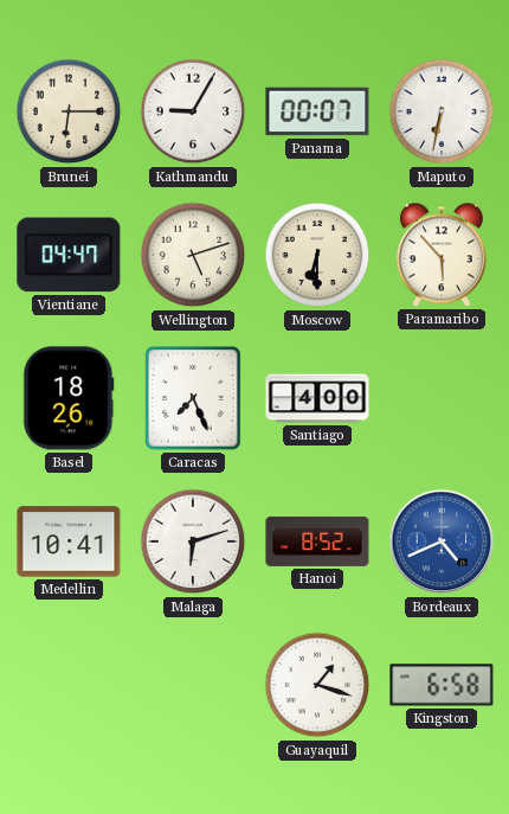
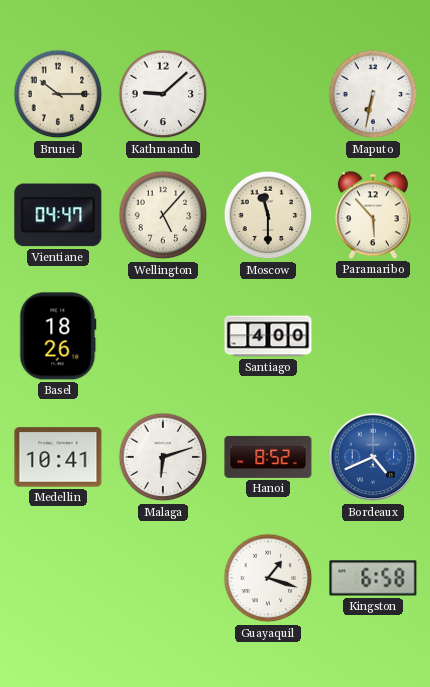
Brunei: 6:15 -> 10:15
Kathmandu: 9:05 -> 9:08
Panama: 00:07 -> none
Wellington: 5:12 -> 5:07
Moscow: 6:30 -> 11:30
Caracas: 7:26 -> none
